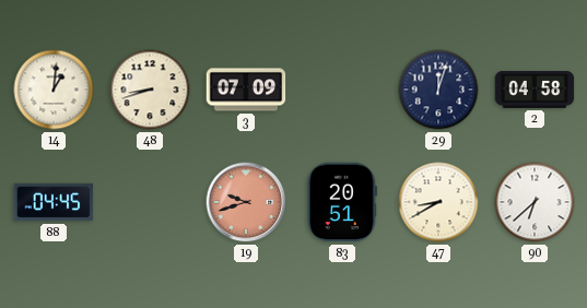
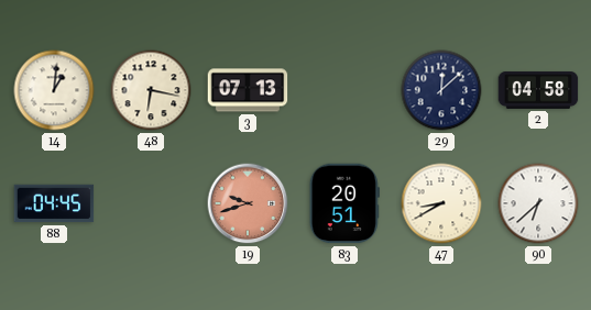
48: 8:42 -> 6:17
3: 07:09 -> 07:13
29: 12:03 -> 12:08
